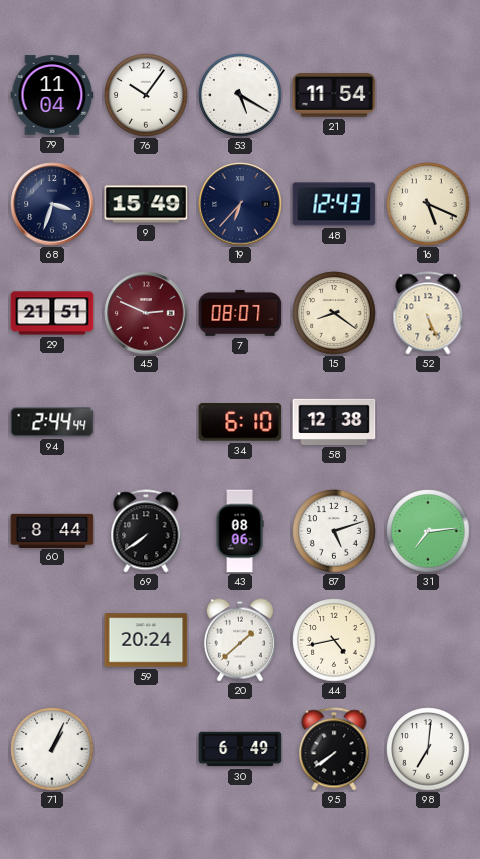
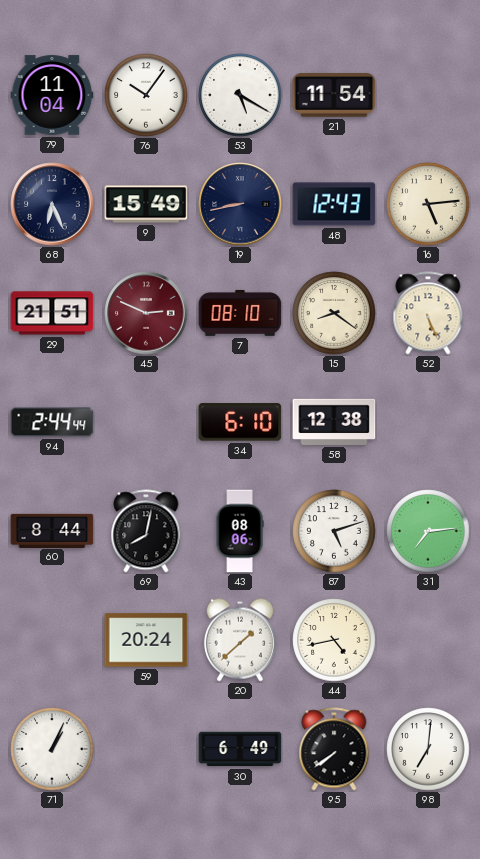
68: 3:33 -> 6:26
19: 6:37 -> 8:43
16: 5:19 -> 5:14
7: 08:07 -> 08:10
69: 7:39 -> 8:02
